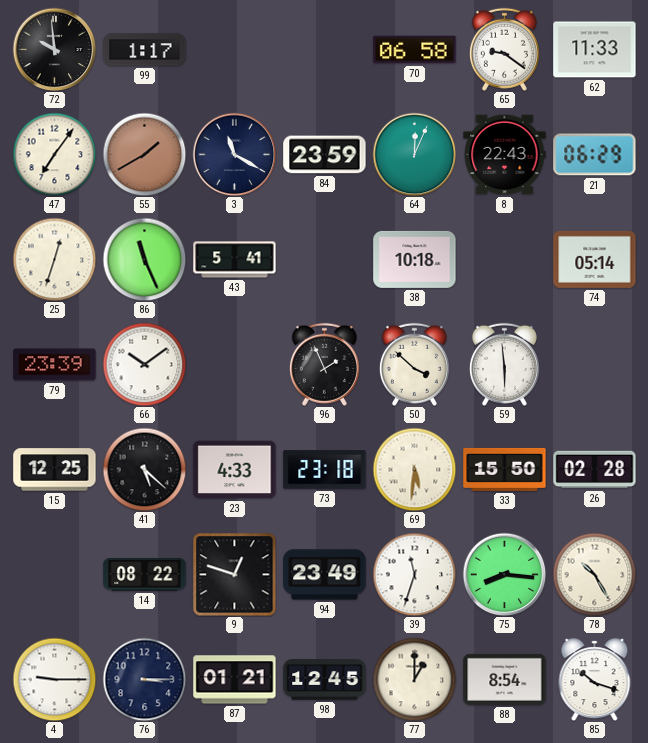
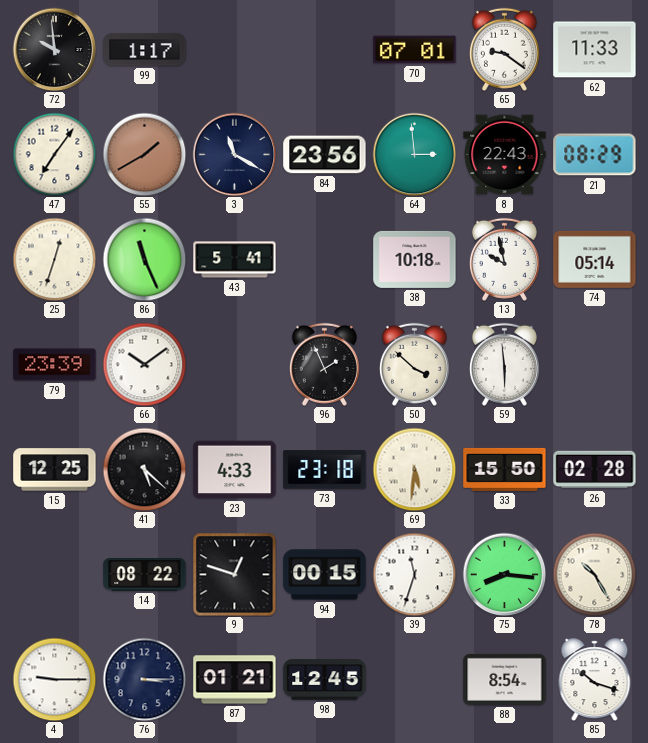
70: 06:58 -> 07:01
84: 23:59 -> 23:56
64: 12:04 -> 2:59
21: 06:29 -> 08:29
13: none -> 9:58
94: 23:49 -> 00:15
77: 1:00 -> none
